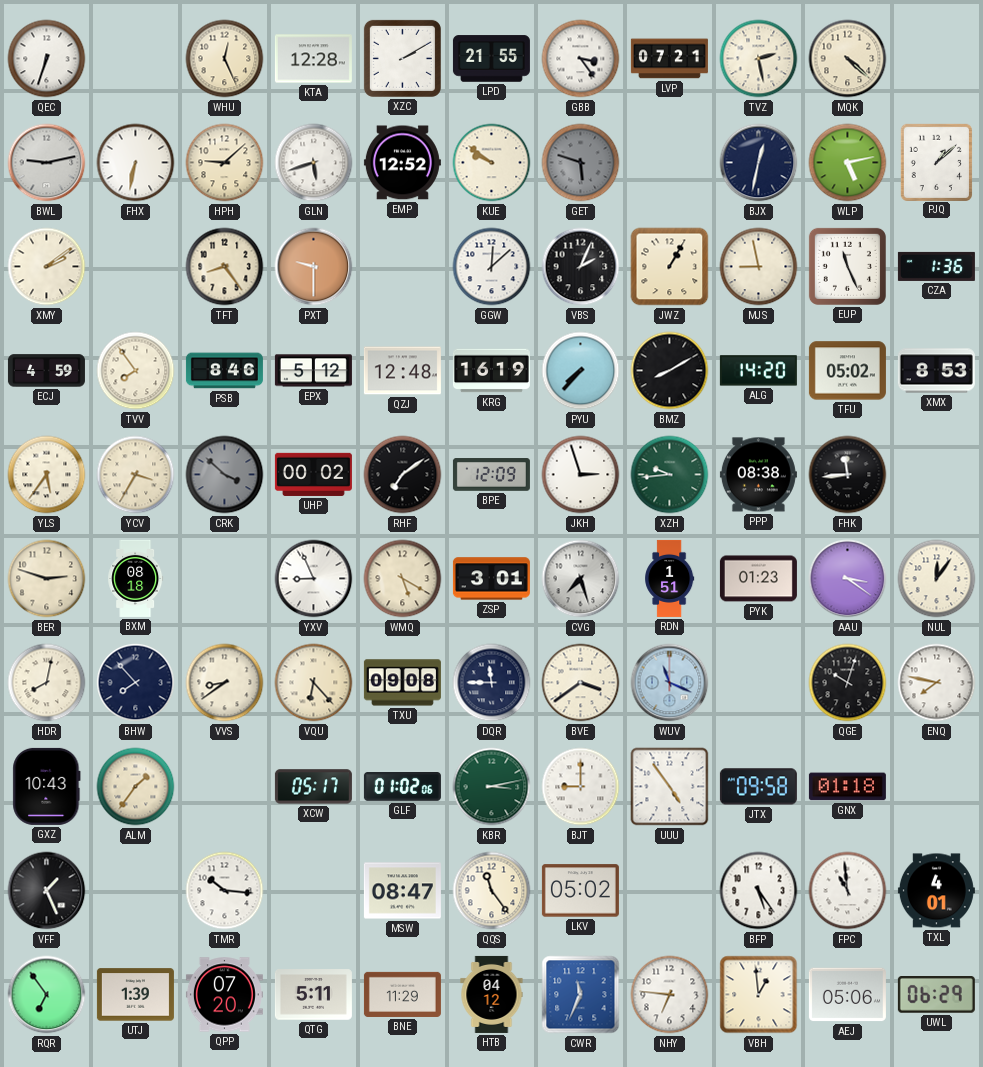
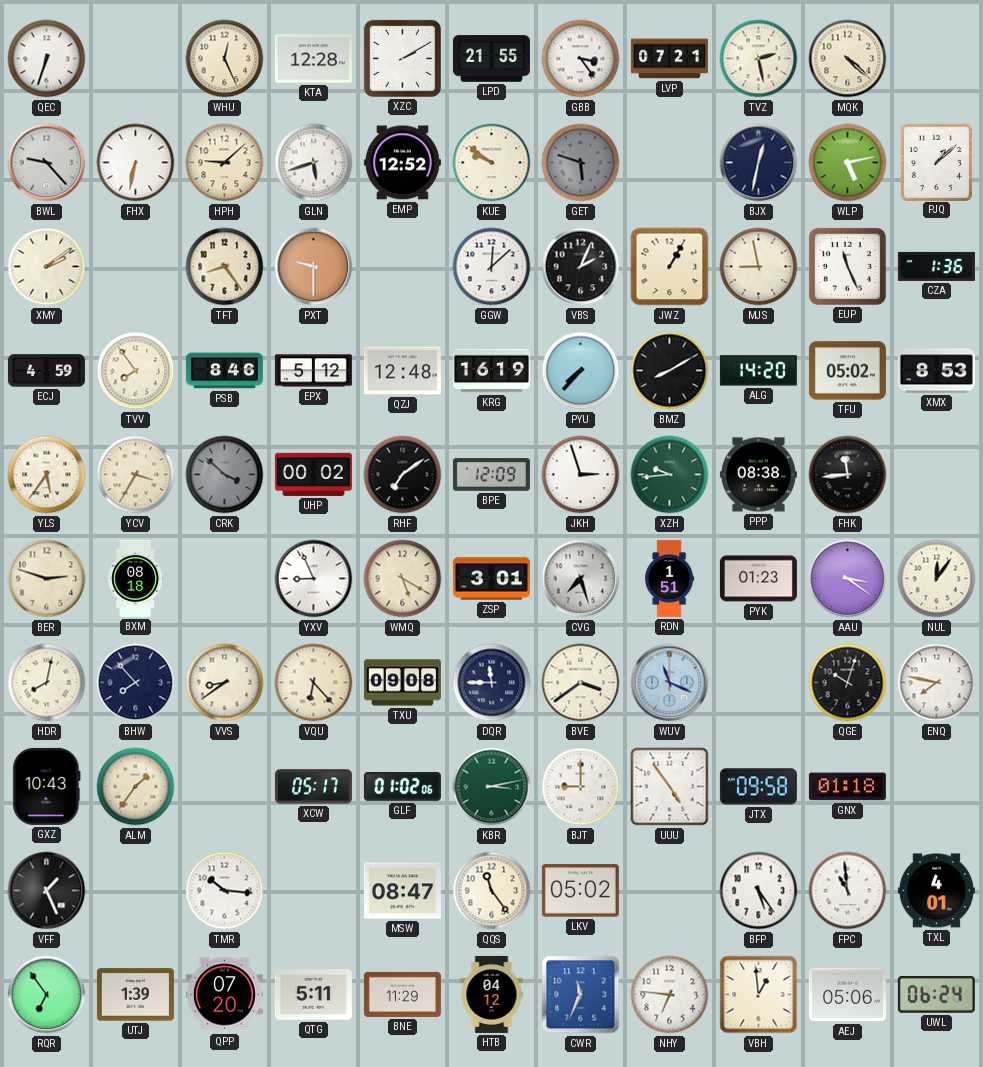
BWL: 9:13 -> 9:23
UWL: 06:29 -> 06:24
